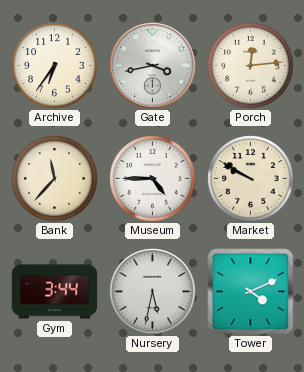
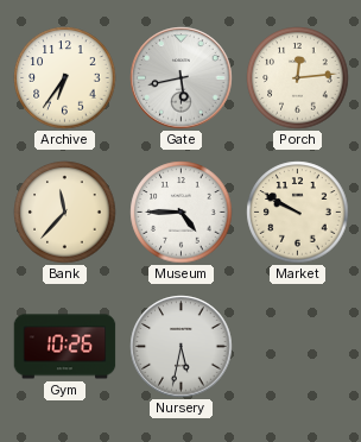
Gate: 3:43 -> 5:43
Gym: 3:44 -> 10:26
Tower: 4:11 -> none
